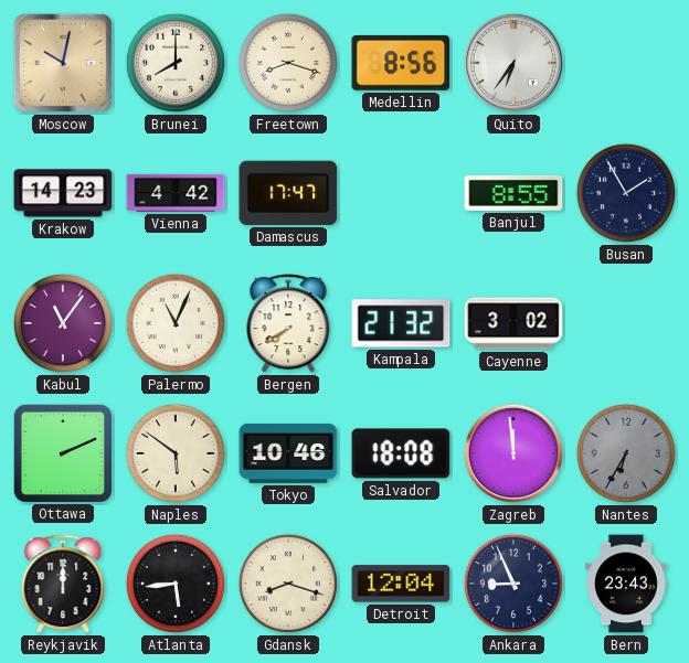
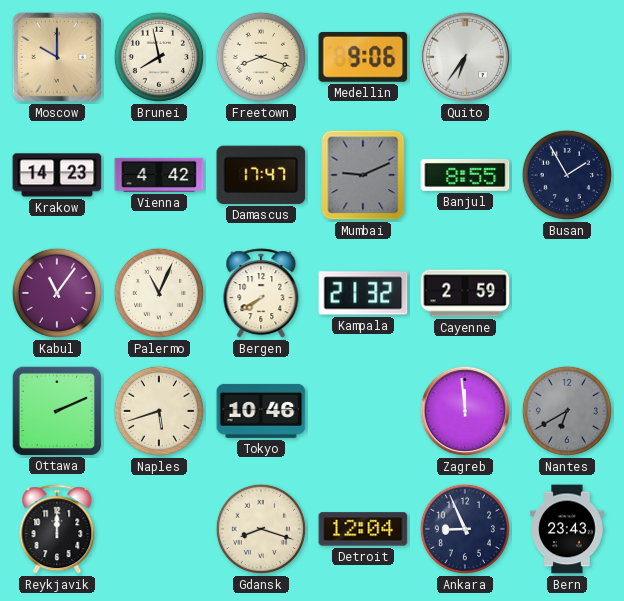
Moscow: 10:02 -> 10:00
Brunei: 8:00 -> 7:58
Medellin: 8:56 -> 9:06
Mumbai: none -> 9:11
Cayenne: 3:02 -> 2:59
Naples: 5:51 -> 5:42
Salvador: 18:08 -> none
Nantes: 6:35 -> 6:40
Atlanta: 5:44 -> none
